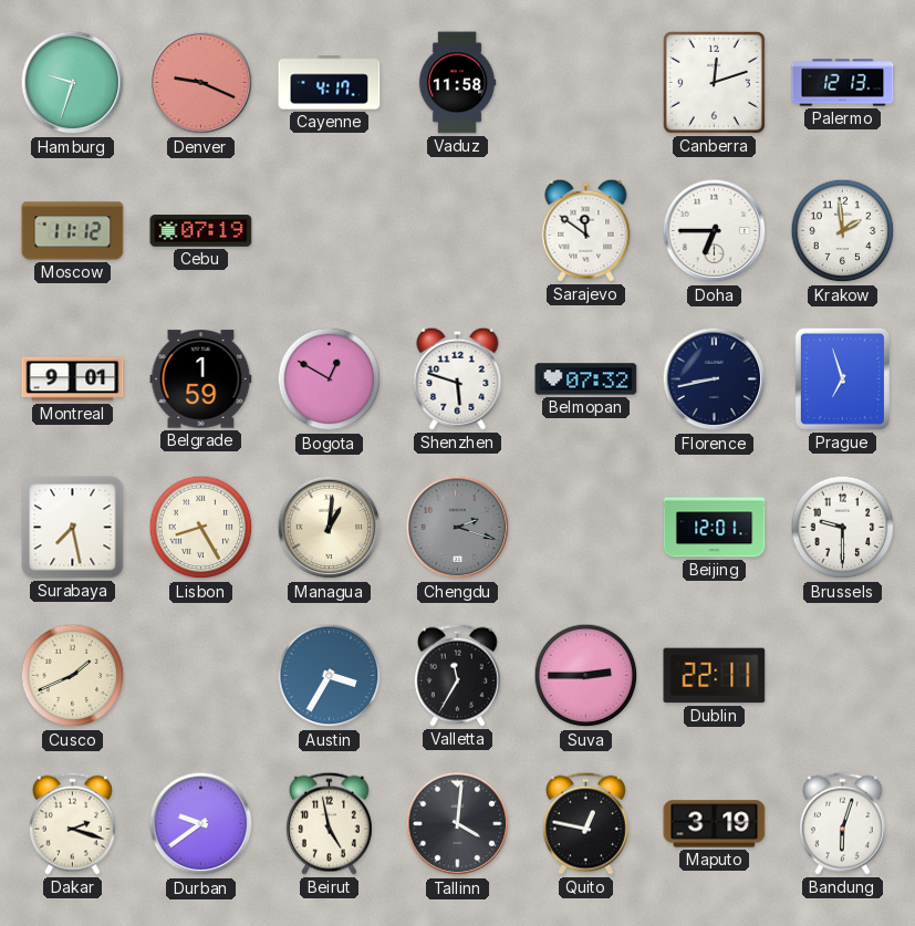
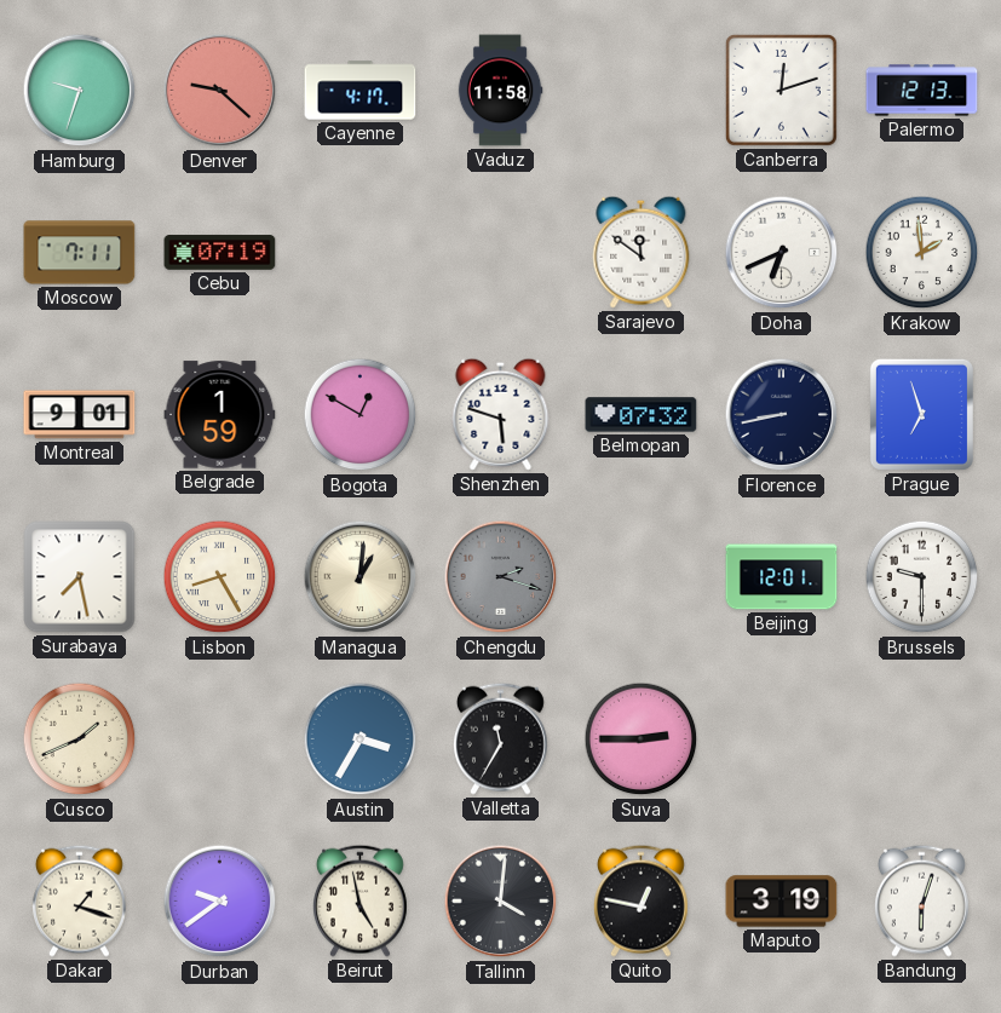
Denver: 9:19 -> 9:22
Moscow: 11:12 -> 7:11
Doha: 6:45 -> 6:41
Dublin: 22:11 -> none
Dakar: 2:18 -> 1:18
